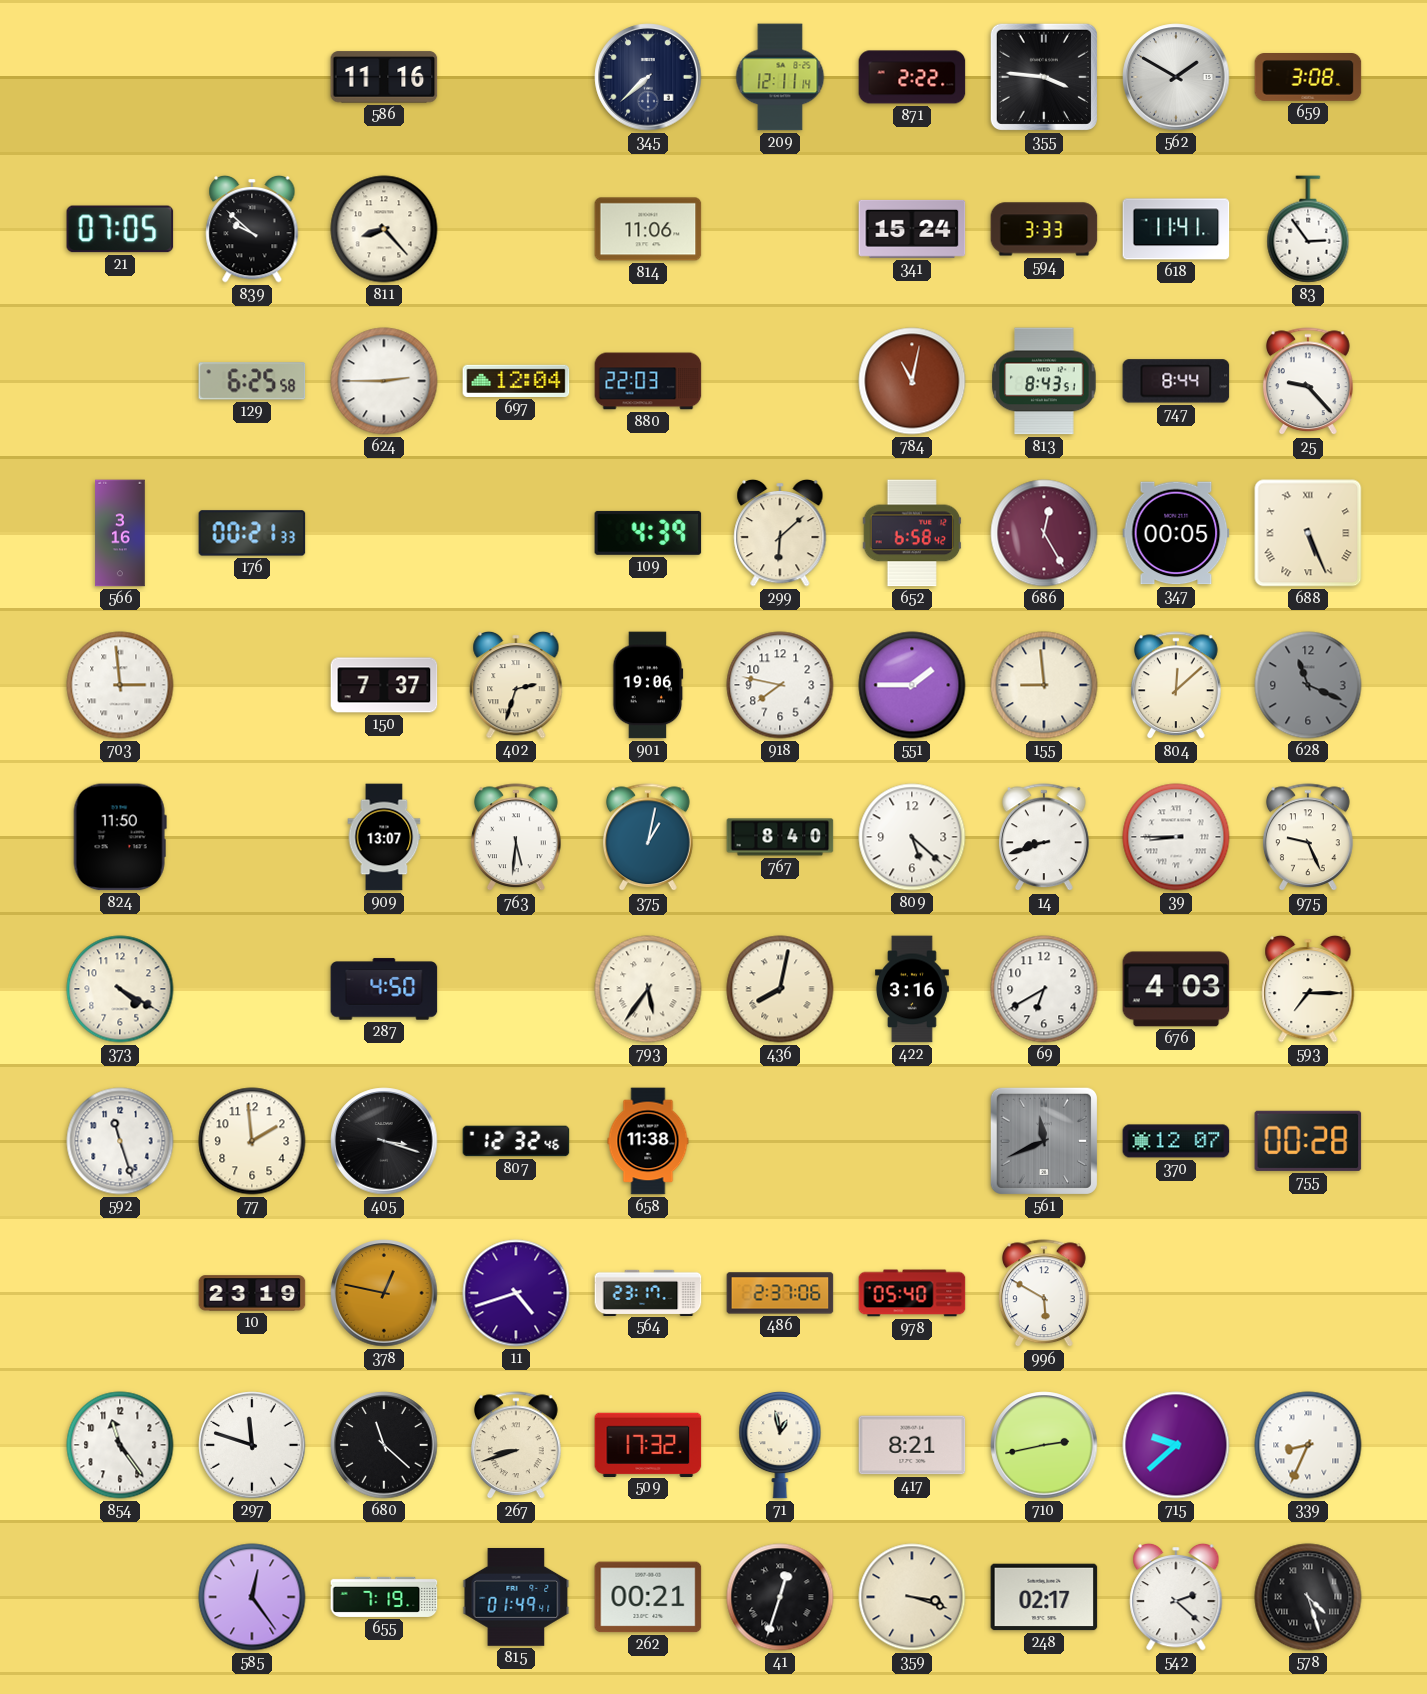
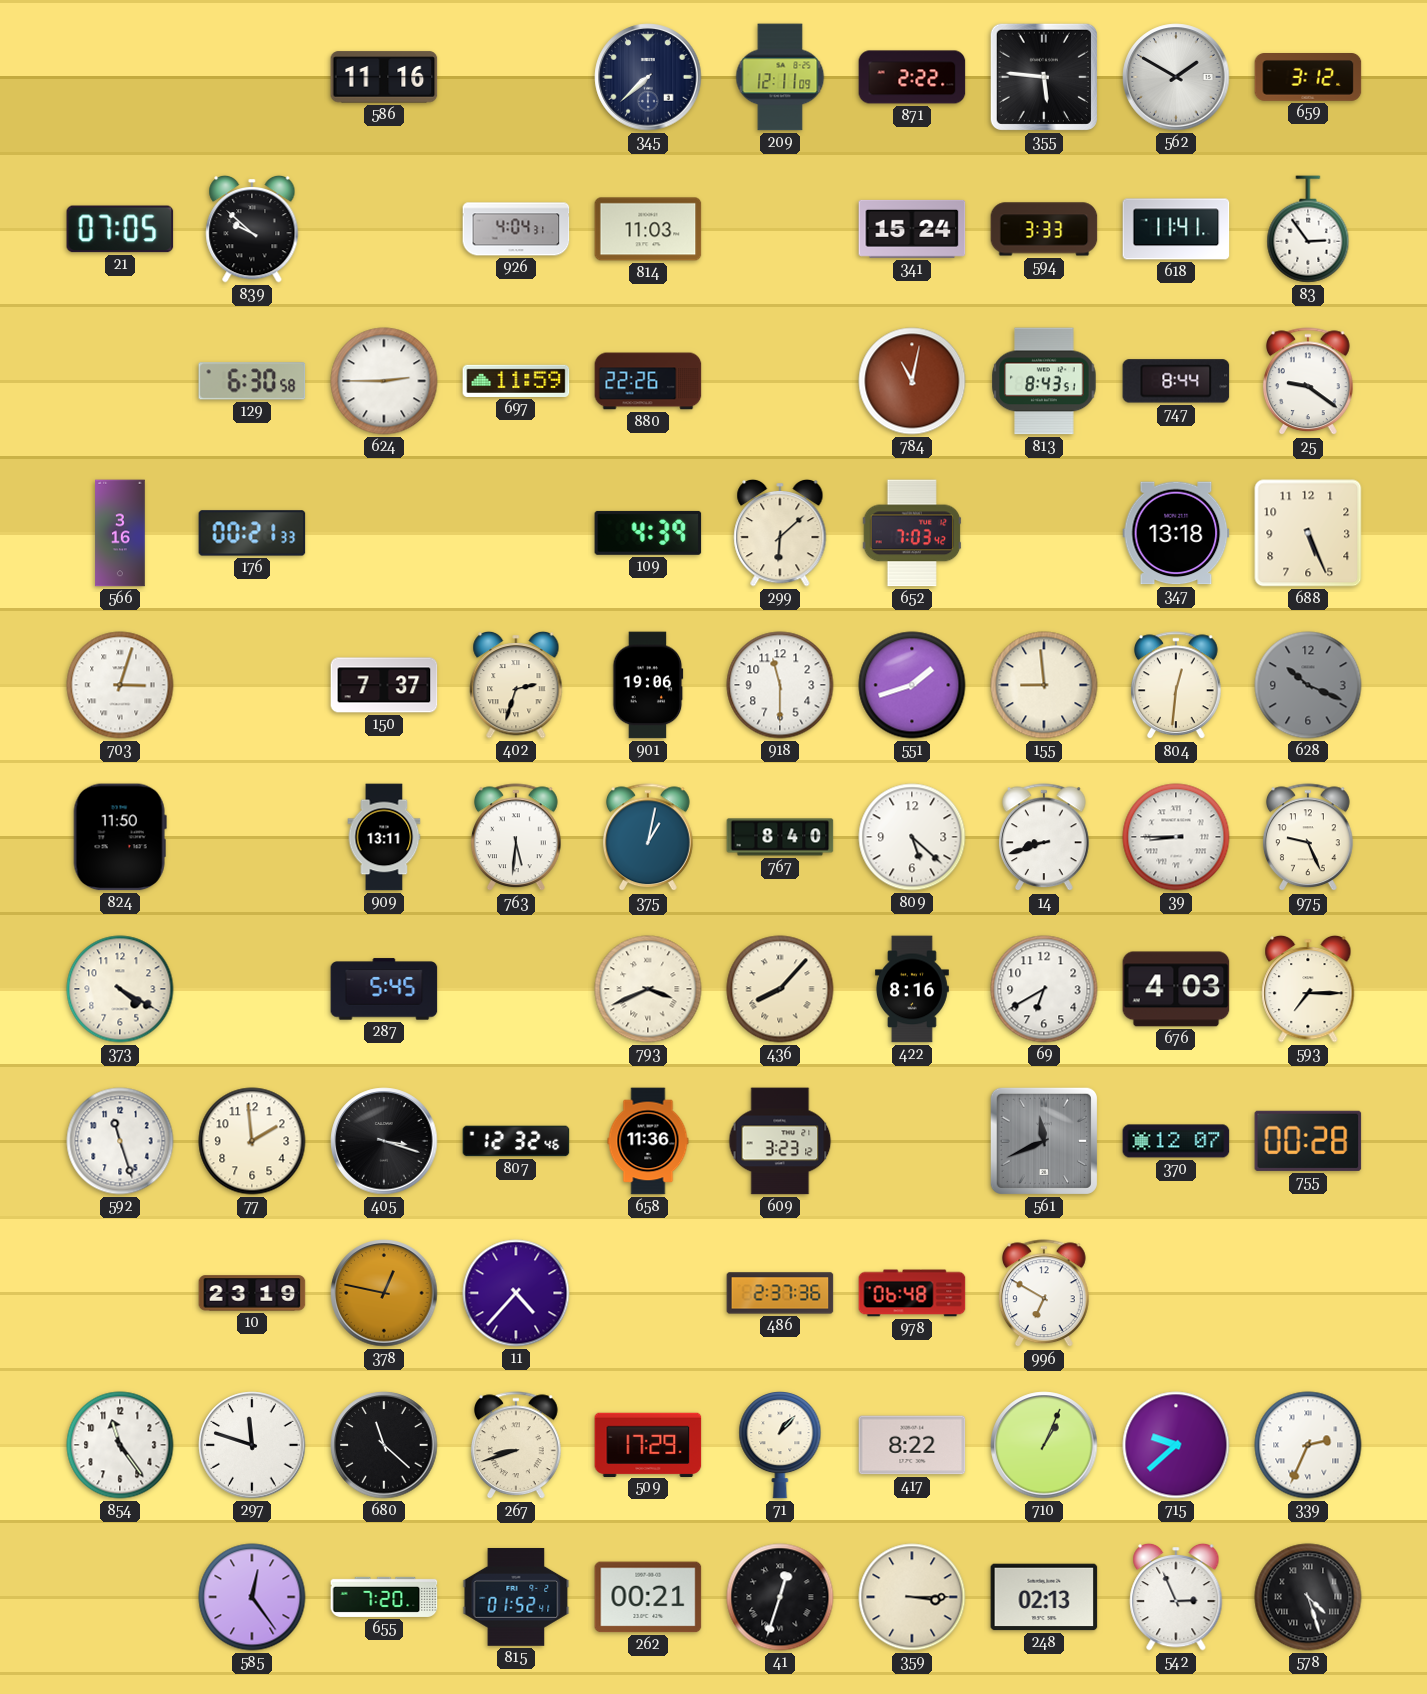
209: 12:11:14 -> 12:11:09
355: 3:46 -> 5:46
659: 3:08 -> 3:12
811: 8:23 -> none
926: none -> 4:04
814: 11:06 -> 11:03
129: 6:25 -> 6:30
697: 12:04 -> 11:59
880: 22:03 -> 22:26
25: 9:23 -> 9:21
652: 6:58 -> 7:03
686: 12:25 -> none
347: 00:05 -> 13:18
688 numerals: Roman -> Arabic
703: 2:59 -> 3:03
918: 7:47 -> 11:30
551: 1:45 -> 1:42
804: 12:08 -> 12:31
628: 11:19 -> 10:19
909: 13:07 -> 13:11
287: 4:50 -> 5:45
793: 5:36 -> 3:41
436: 8:02 -> 8:07
422: 3:16 -> 8:16
658: 11:38 -> 11:36
609: none -> 3:23
11: 4:42 -> 4:37
564: 23:17 -> none
486: 2:37:06 -> 2:37:36
978: 05:40 -> 06:48
996: 5:50 -> 6:50
509: 17:32 -> 17:29
71: 12:58 -> 1:07
417: 8:21 -> 8:22
710: 2:43 -> 1:04
339: 8:34 -> 2:34
655: 7:19 -> 7:20
815: 01:49 -> 01:52
359: 3:18 -> 3:15
248: 02:17 -> 02:13
542: 2:22 -> 2:56
